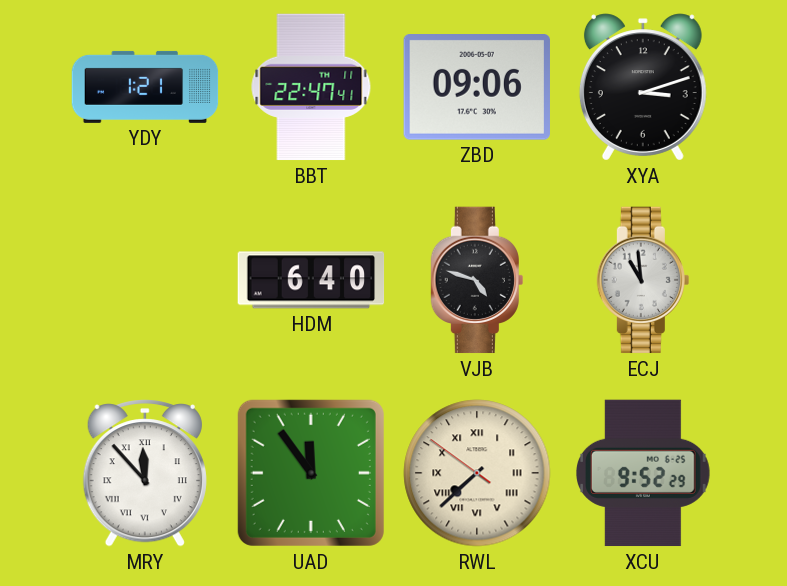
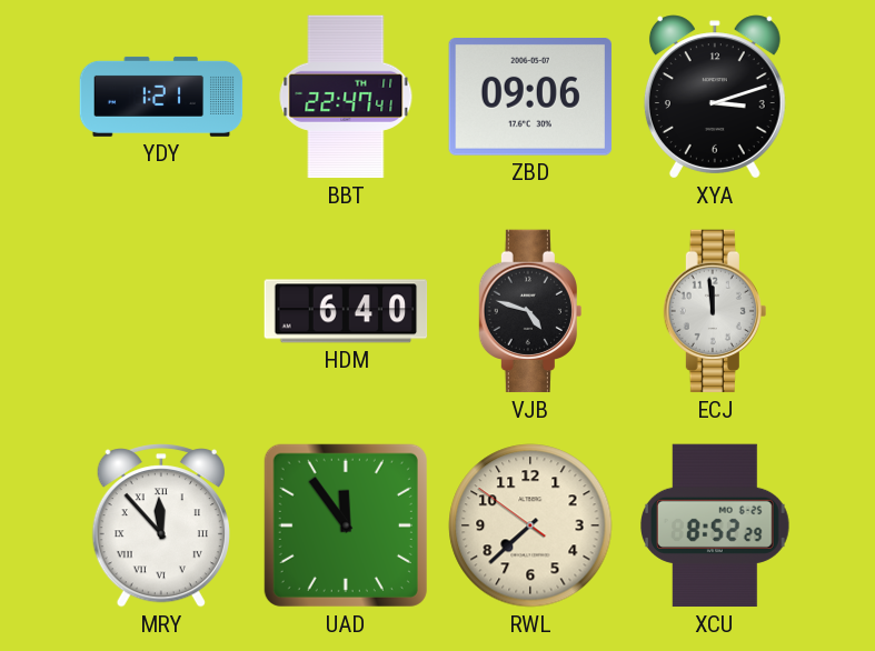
ECJ: 10:59 -> 11:59
RWL numerals: Roman -> Arabic
XCU: 9:52 -> 8:52
